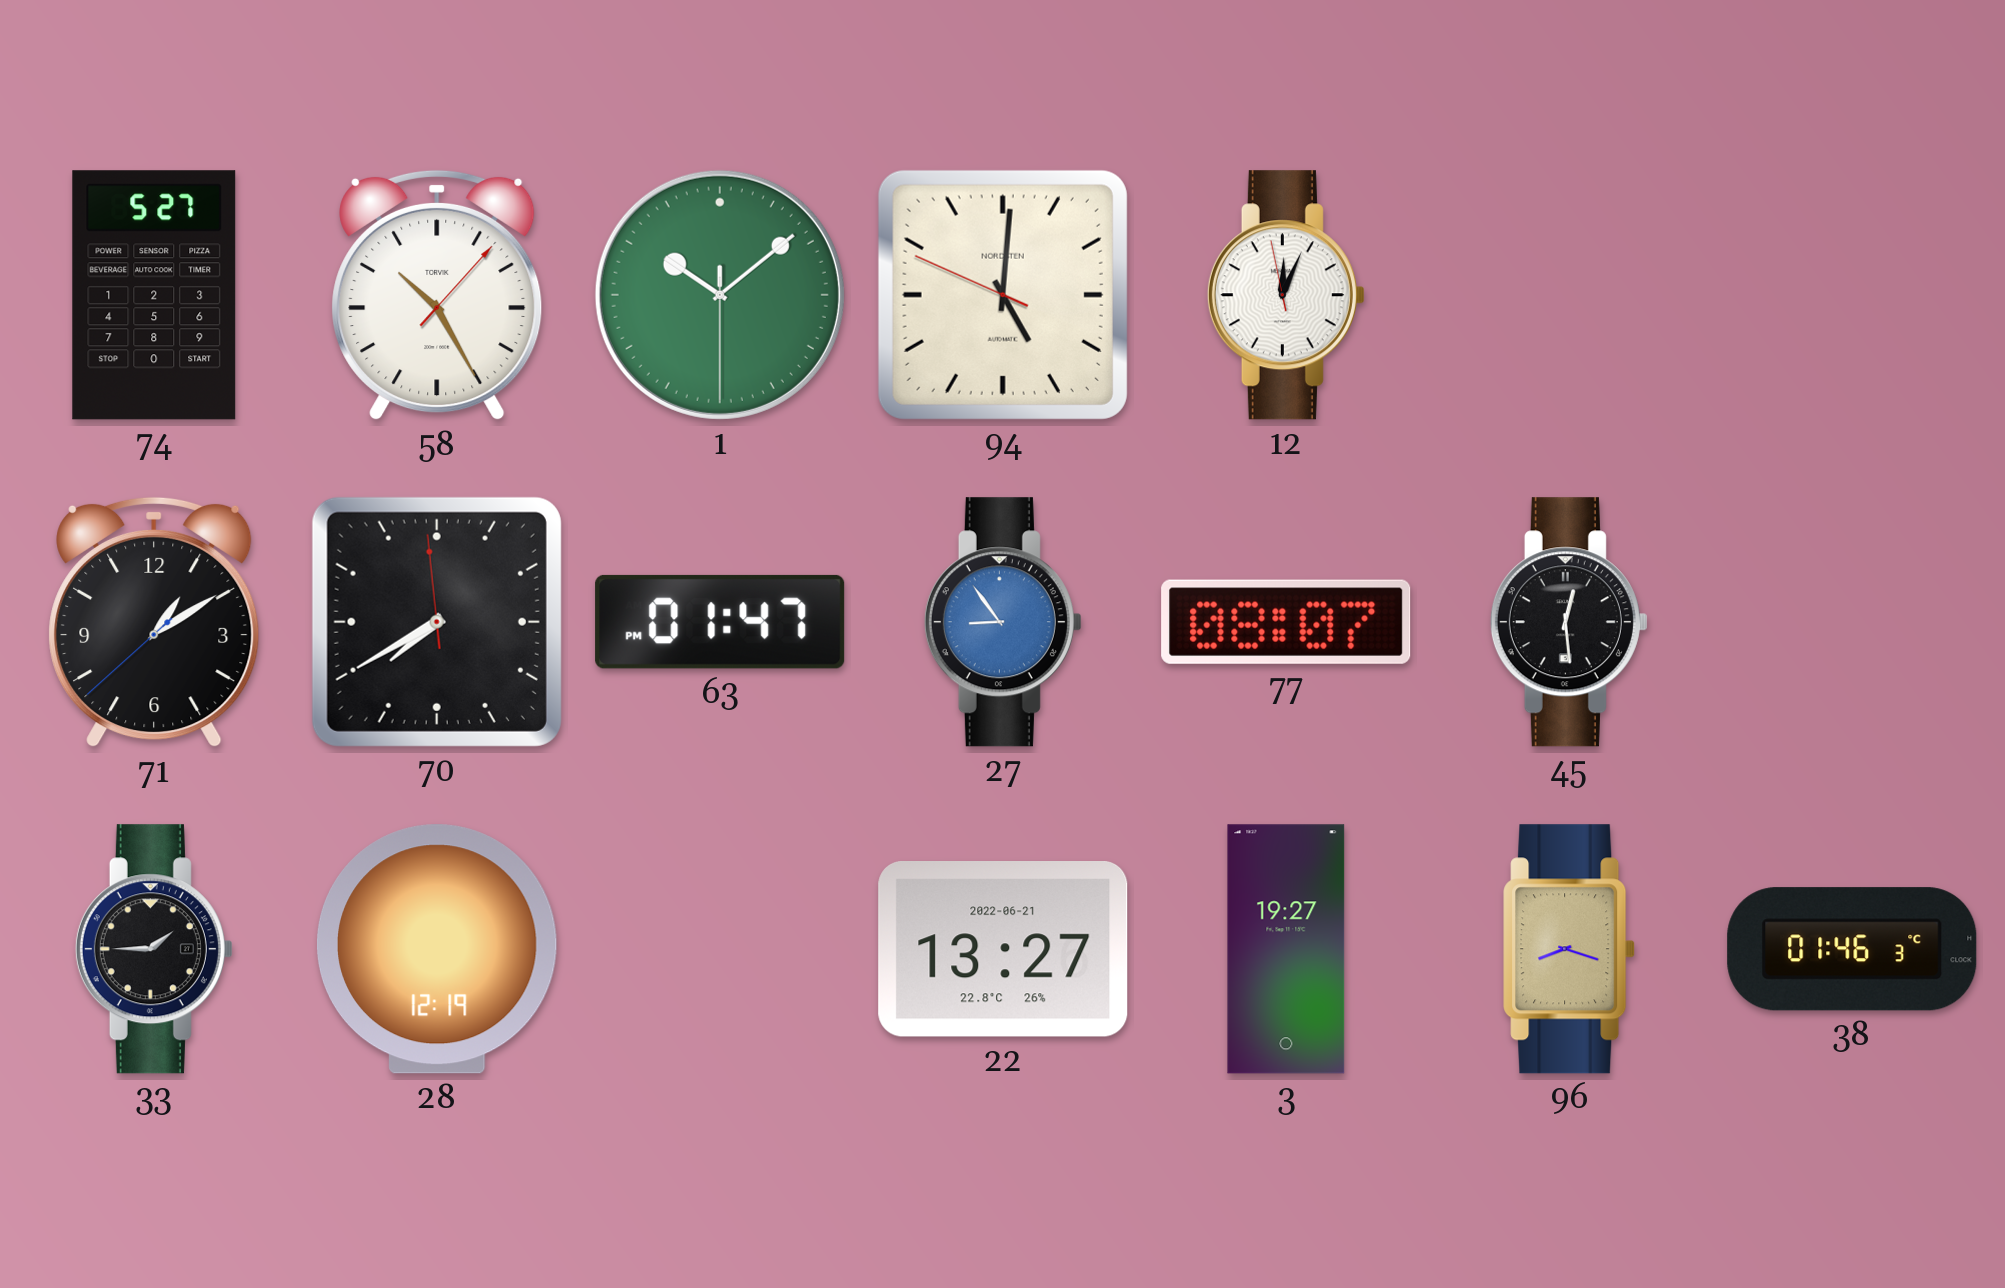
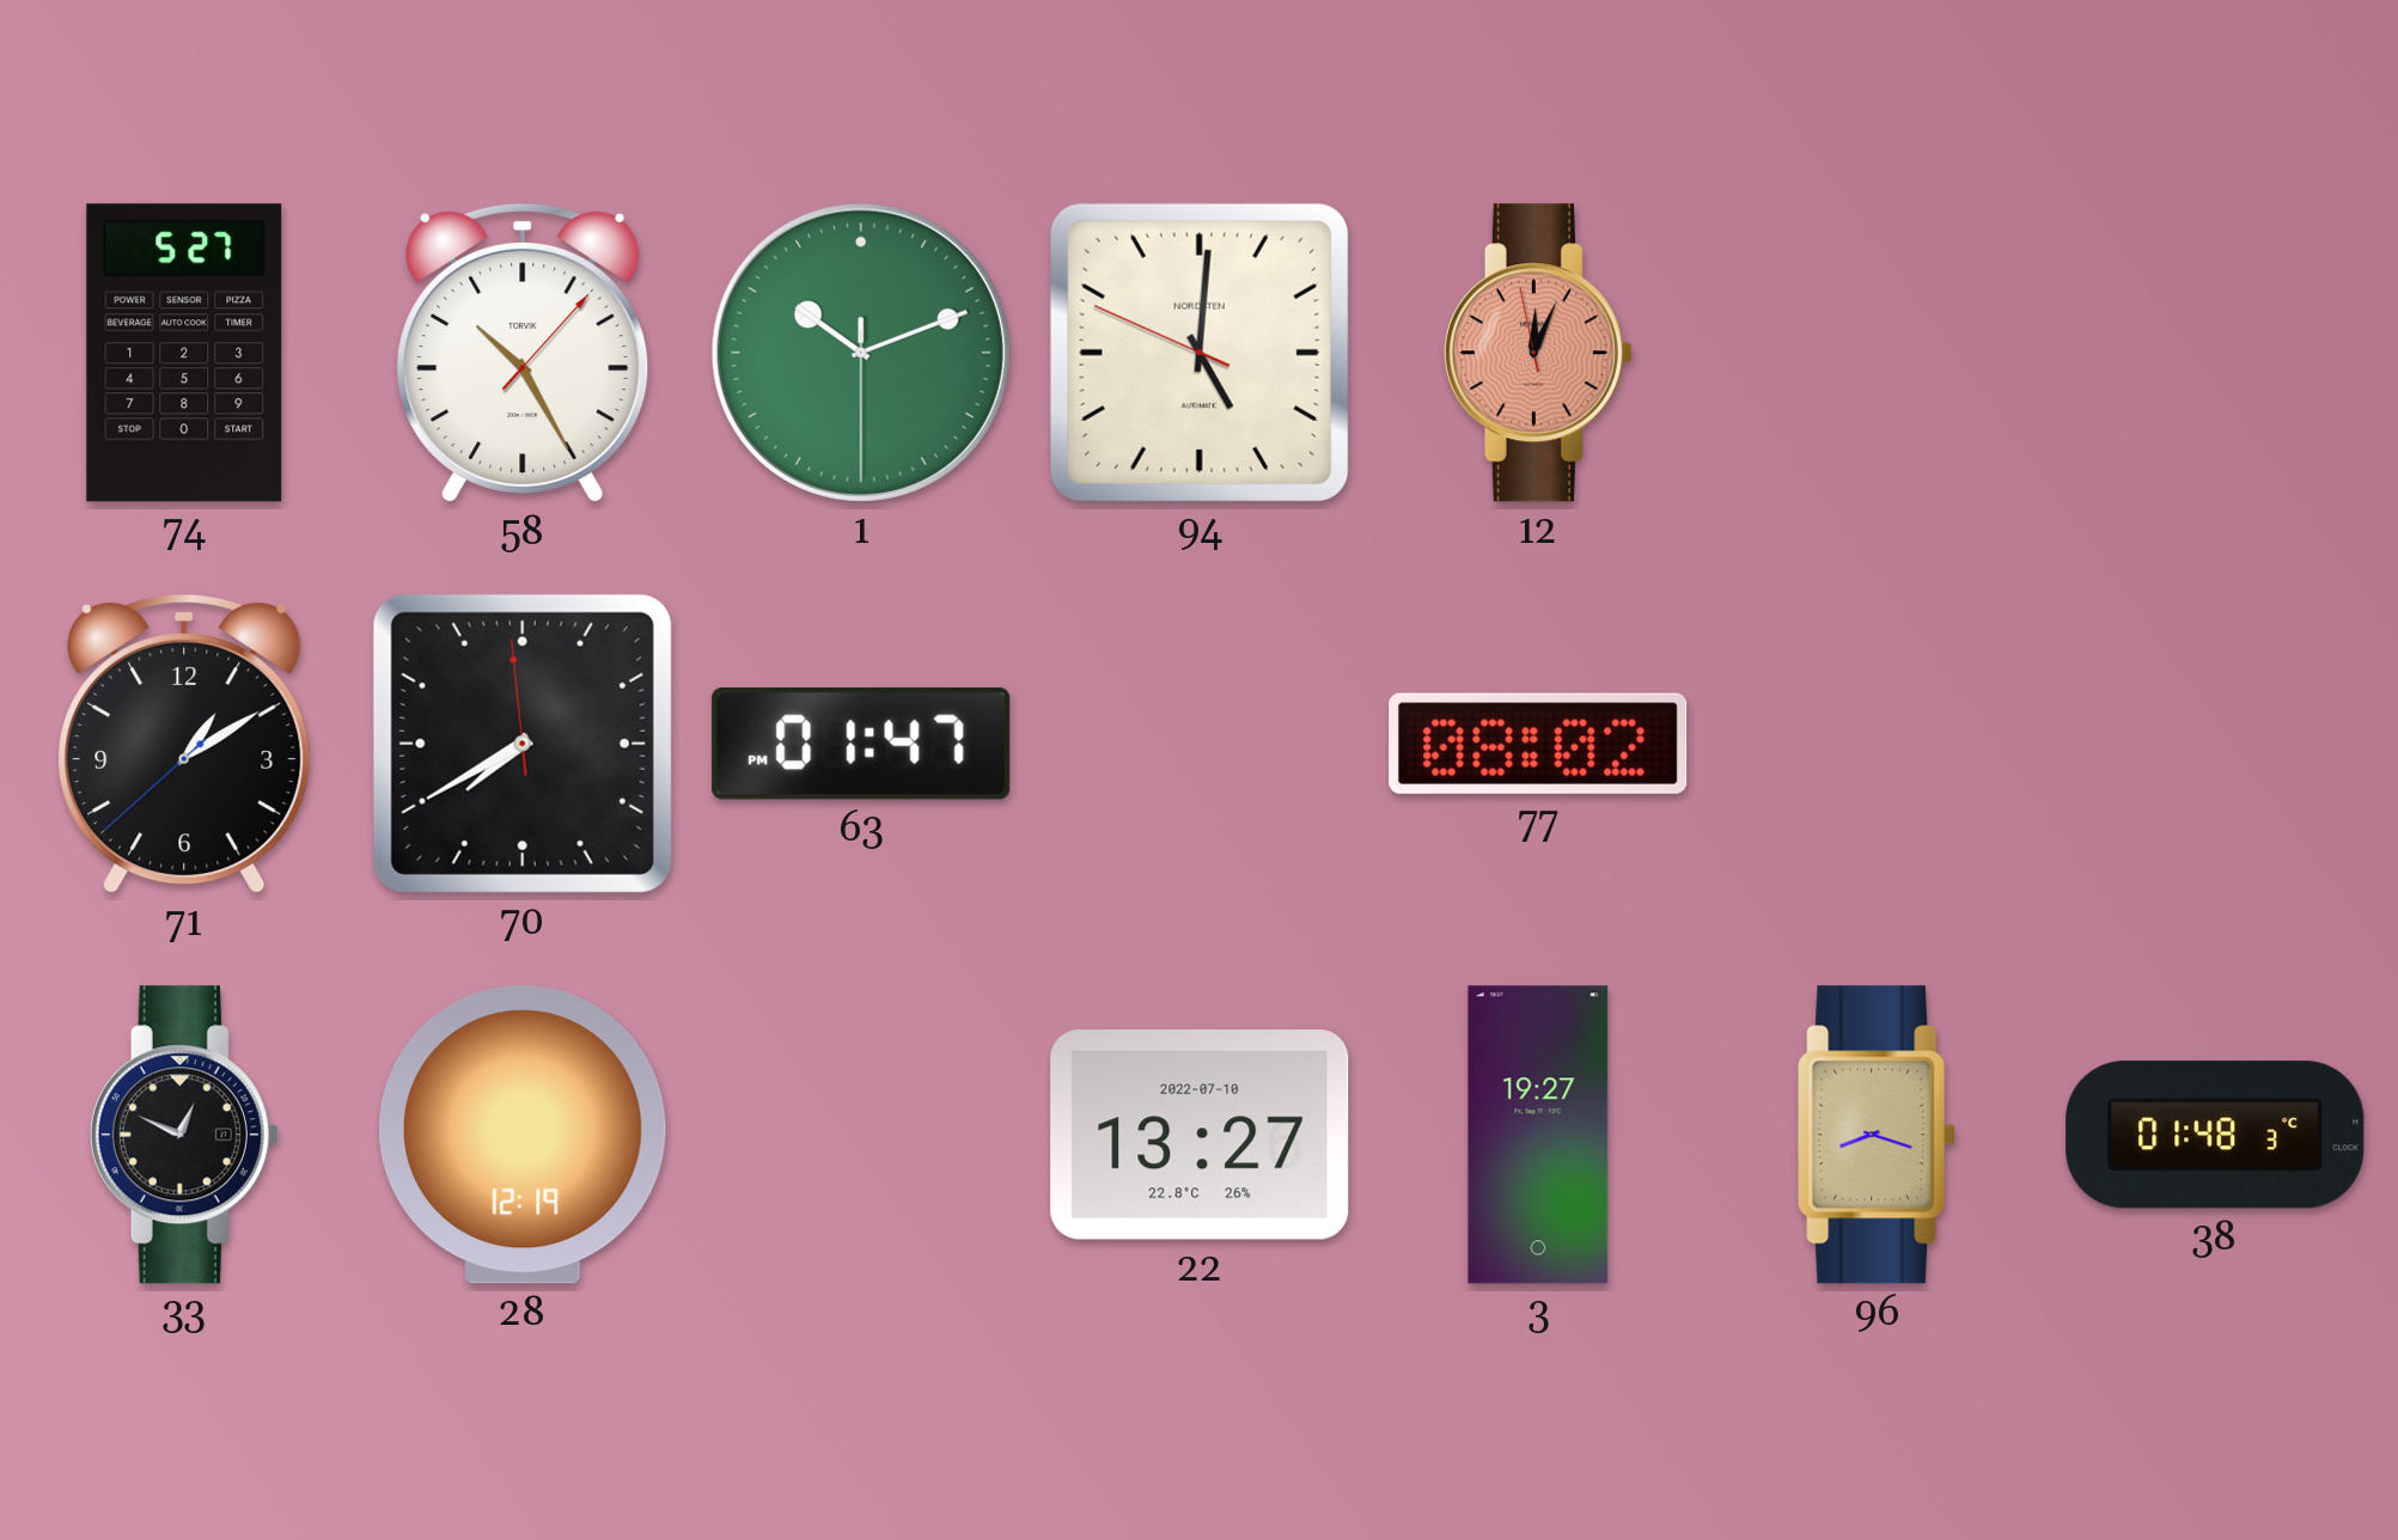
1: 10:08 -> 10:11
12 dial: white -> salmon
27: 8:54 -> none
77: 08:07 -> 08:02
45: 12:29 -> none
33: 1:45 -> 12:49
22 date: 2022-06-21 -> 2022-07-10
38: 01:46 -> 01:48
